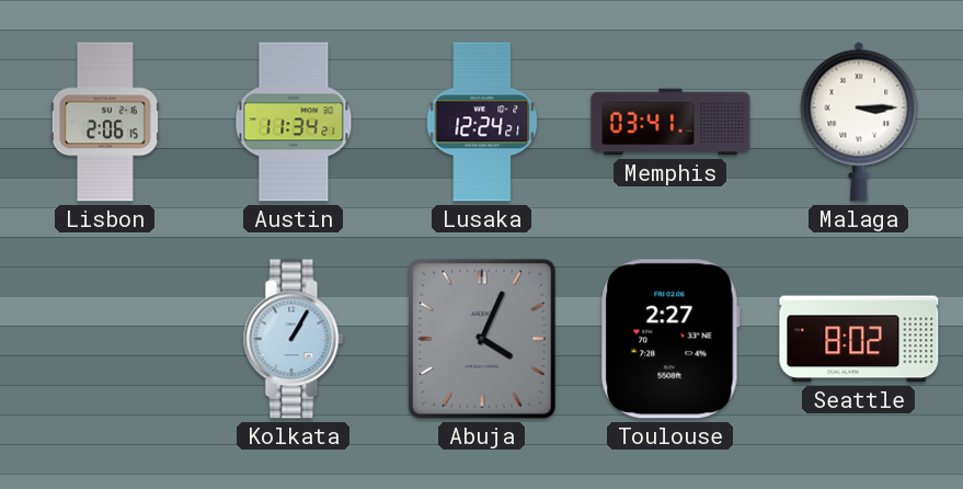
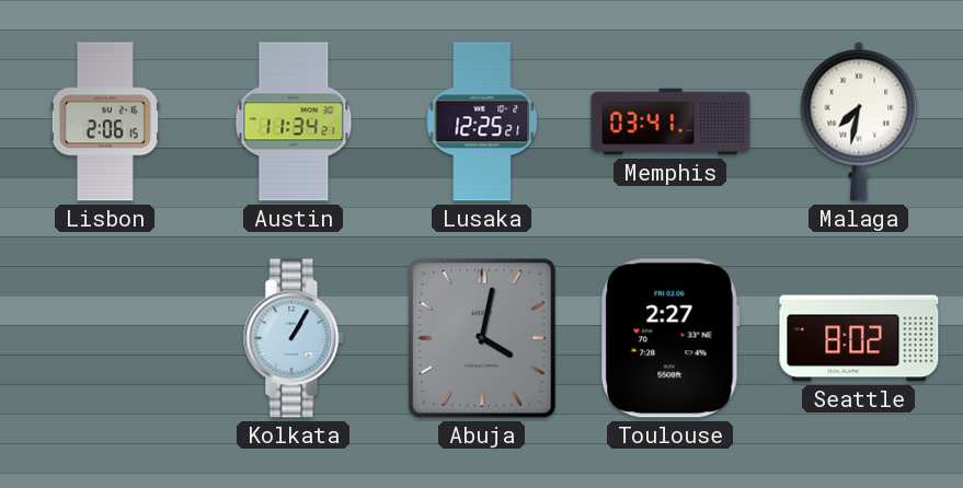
Lusaka: 12:24 -> 12:25
Malaga: 3:15 -> 7:32
Abuja: 4:04 -> 4:02
